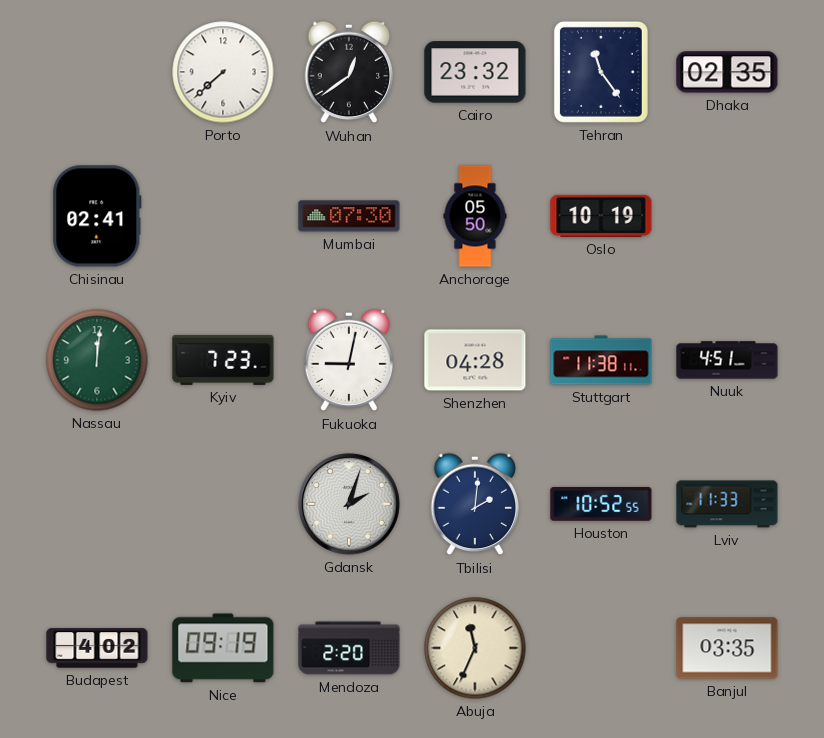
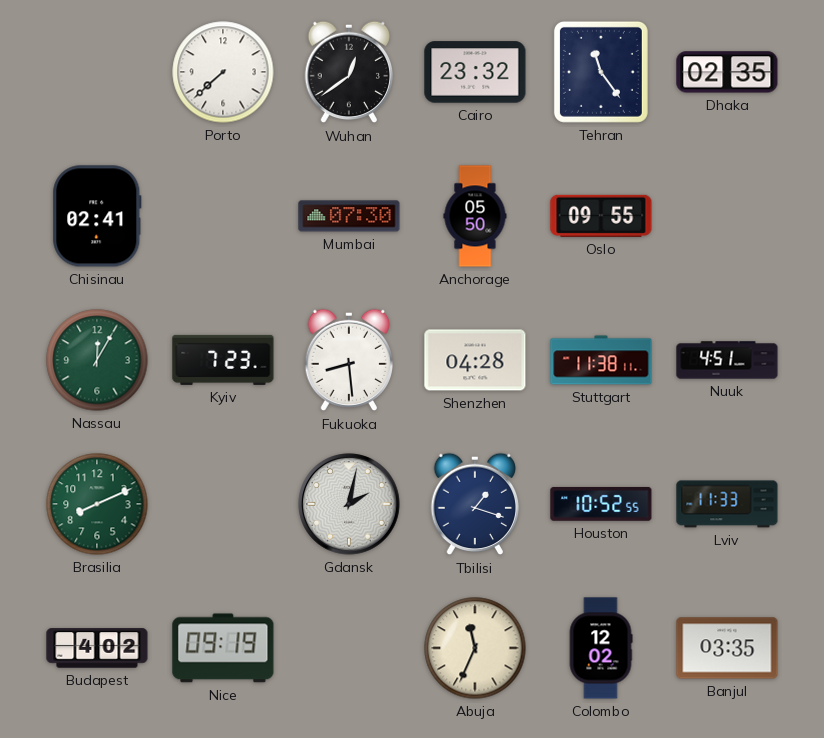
Oslo: 10:19 -> 09:55
Nassau: 12:01 -> 12:05
Fukuoka: 9:02 -> 8:29
Brasilia: none -> 8:11
Gdansk: 2:03 -> 2:02
Tbilisi: 2:01 -> 1:18
Mendoza: 2:20 -> none
Colombo: none -> 12:02
